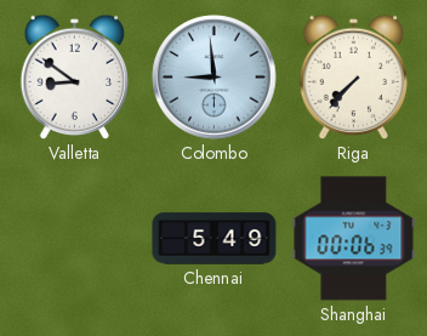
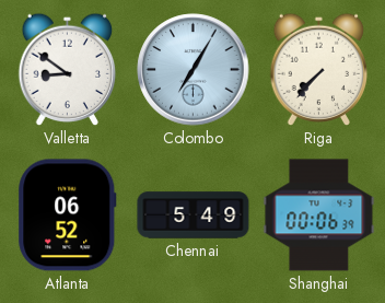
Colombo: 8:59 -> 7:05
Atlanta: none -> 06:52
